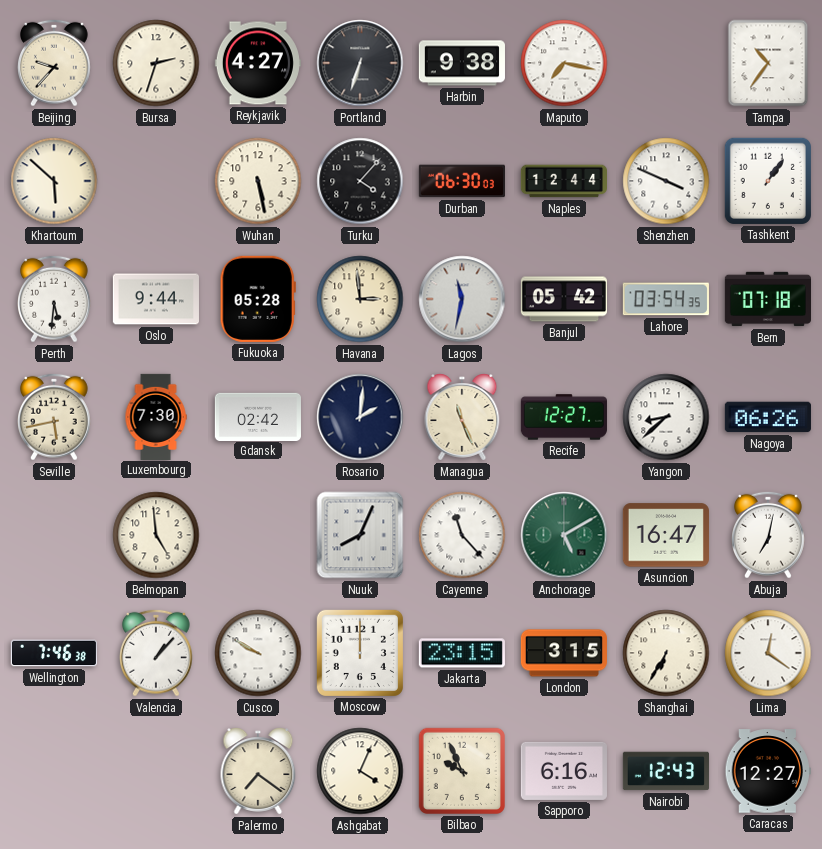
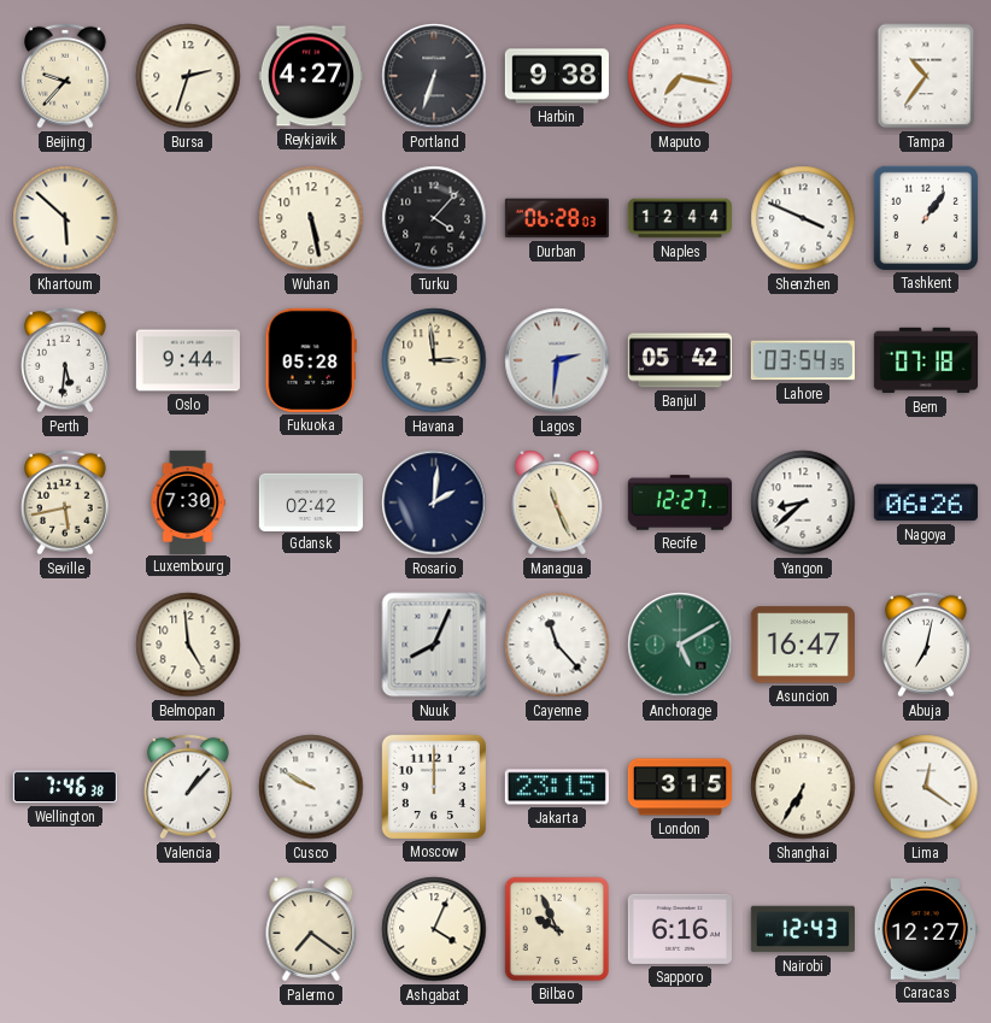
Durban: 06:30 -> 06:28
Lagos: 11:32 -> 2:31
